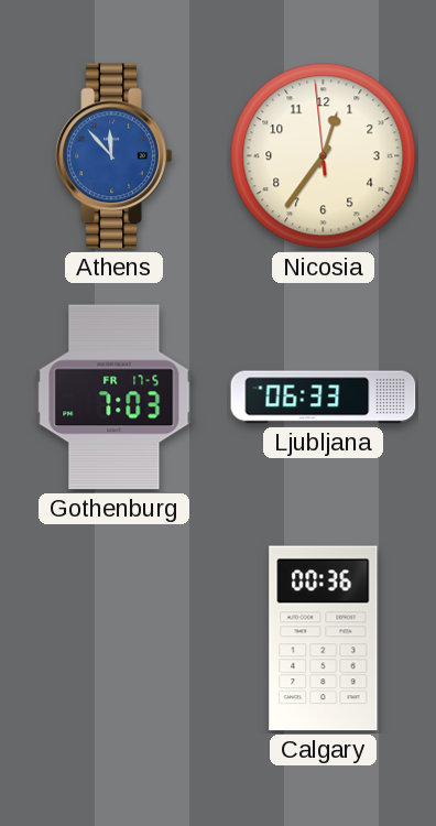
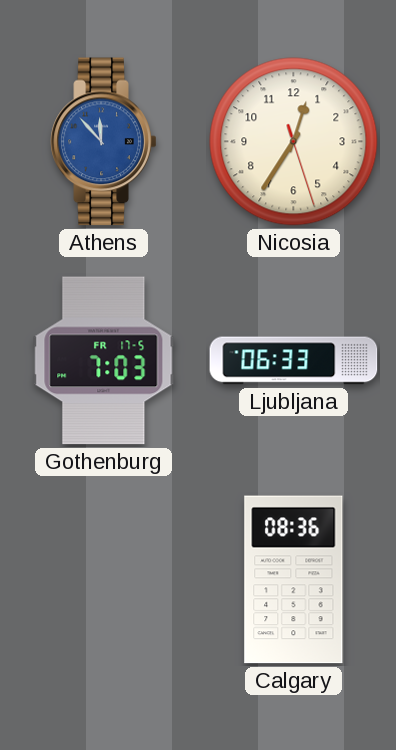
Nicosia: 12:35:59 -> 12:35:27
Calgary: 00:36 -> 08:36
